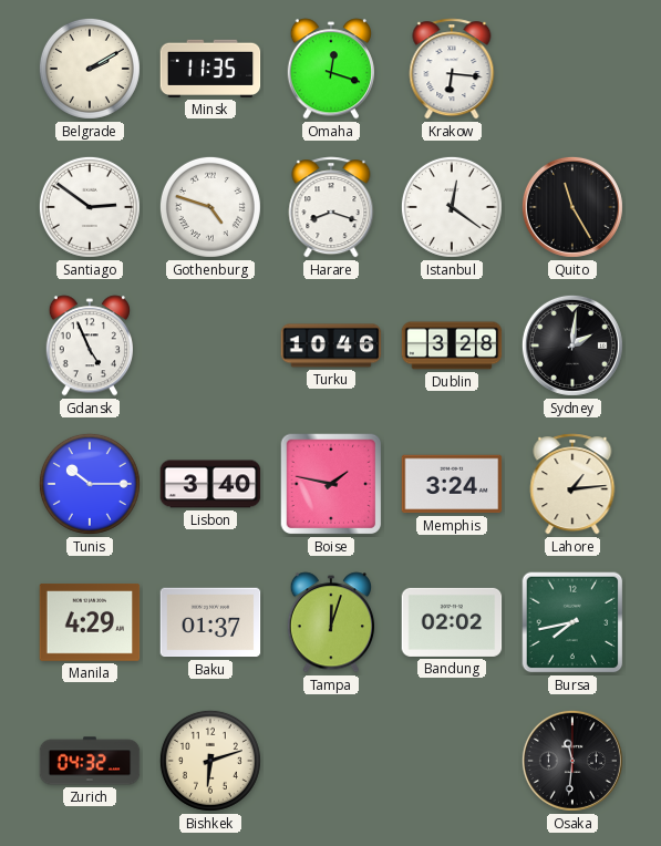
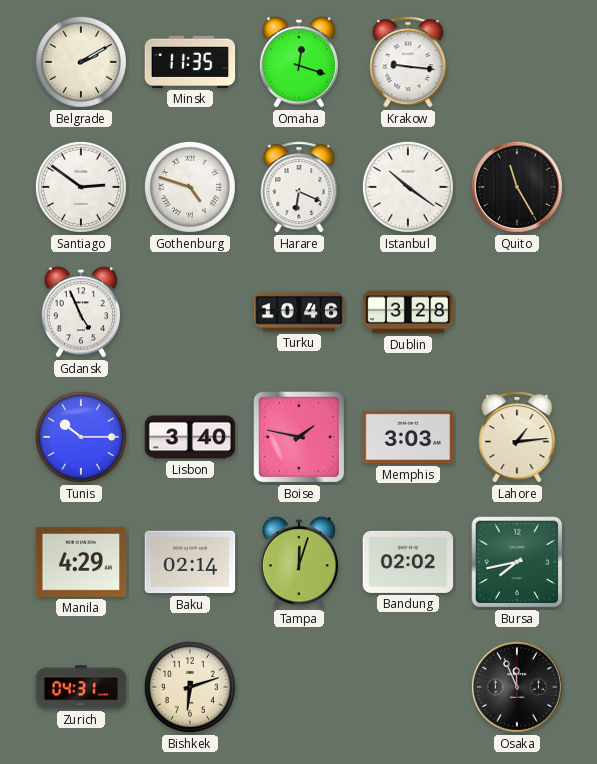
Krakow: 6:16 -> 9:16
Harare: 8:18 -> 6:19
Istanbul: 12:21 -> 10:21
Sydney: 2:01 -> none
Memphis: 3:24 -> 3:03
Baku: 01:37 -> 02:14
Zurich: 04:32 -> 04:31
Osaka: 11:31 -> 11:56
